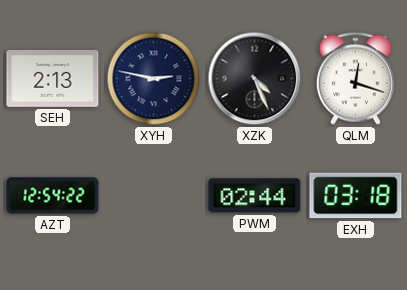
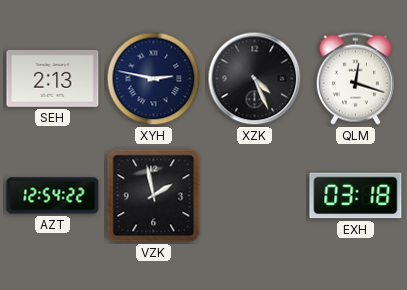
VZK: none -> 1:58
PWM: 02:44 -> none
